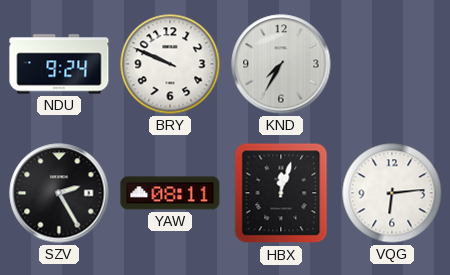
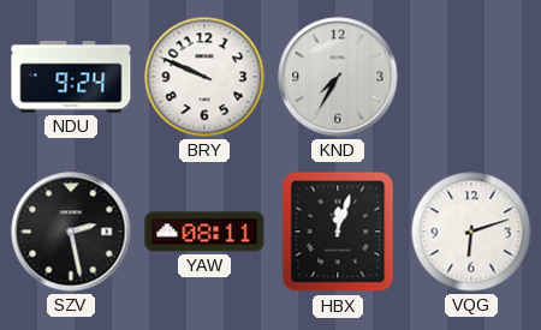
SZV: 2:25 -> 2:28
VQG: 6:14 -> 6:12
